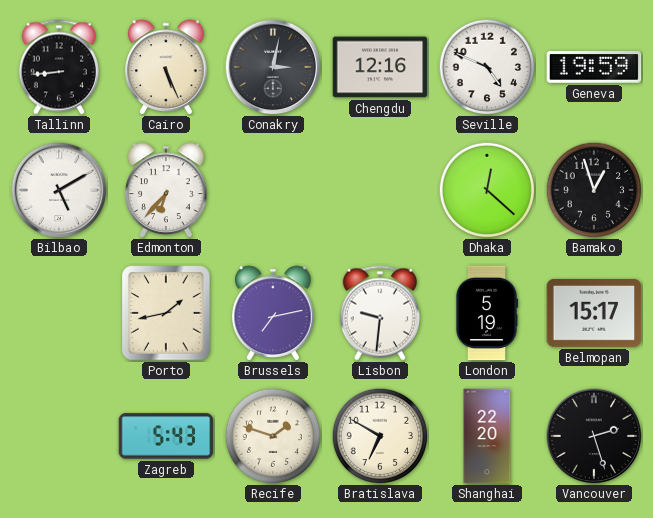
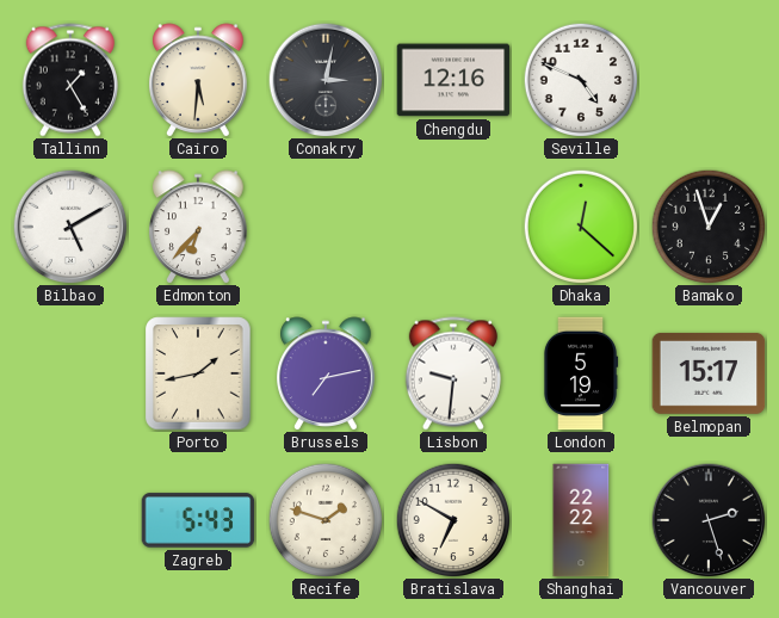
Tallinn: 8:44 -> 1:25
Cairo: 5:26 -> 5:31
Geneva: 19:59 -> none
Shanghai: 22:20 -> 22:22
